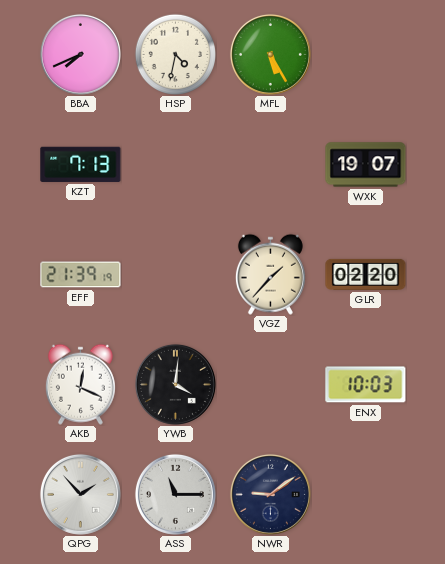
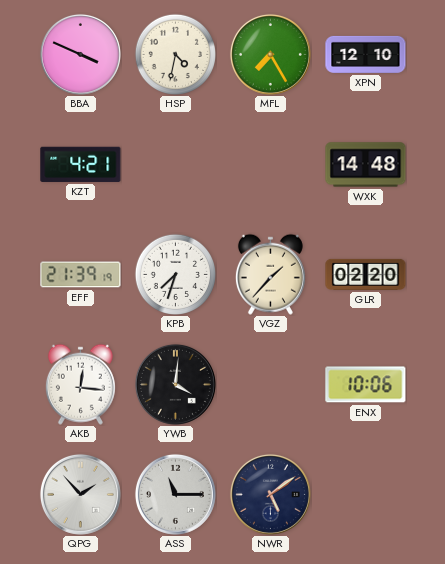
BBA: 7:41 -> 3:49
MFL: 5:25 -> 7:25
XPN: none -> 12:10
KZT: 7:13 -> 4:21
WXK: 19:07 -> 14:48
KPB: none -> 7:33
AKB: 12:19 -> 12:16
ENX: 10:03 -> 10:06
NWR: 9:09 -> 5:09
